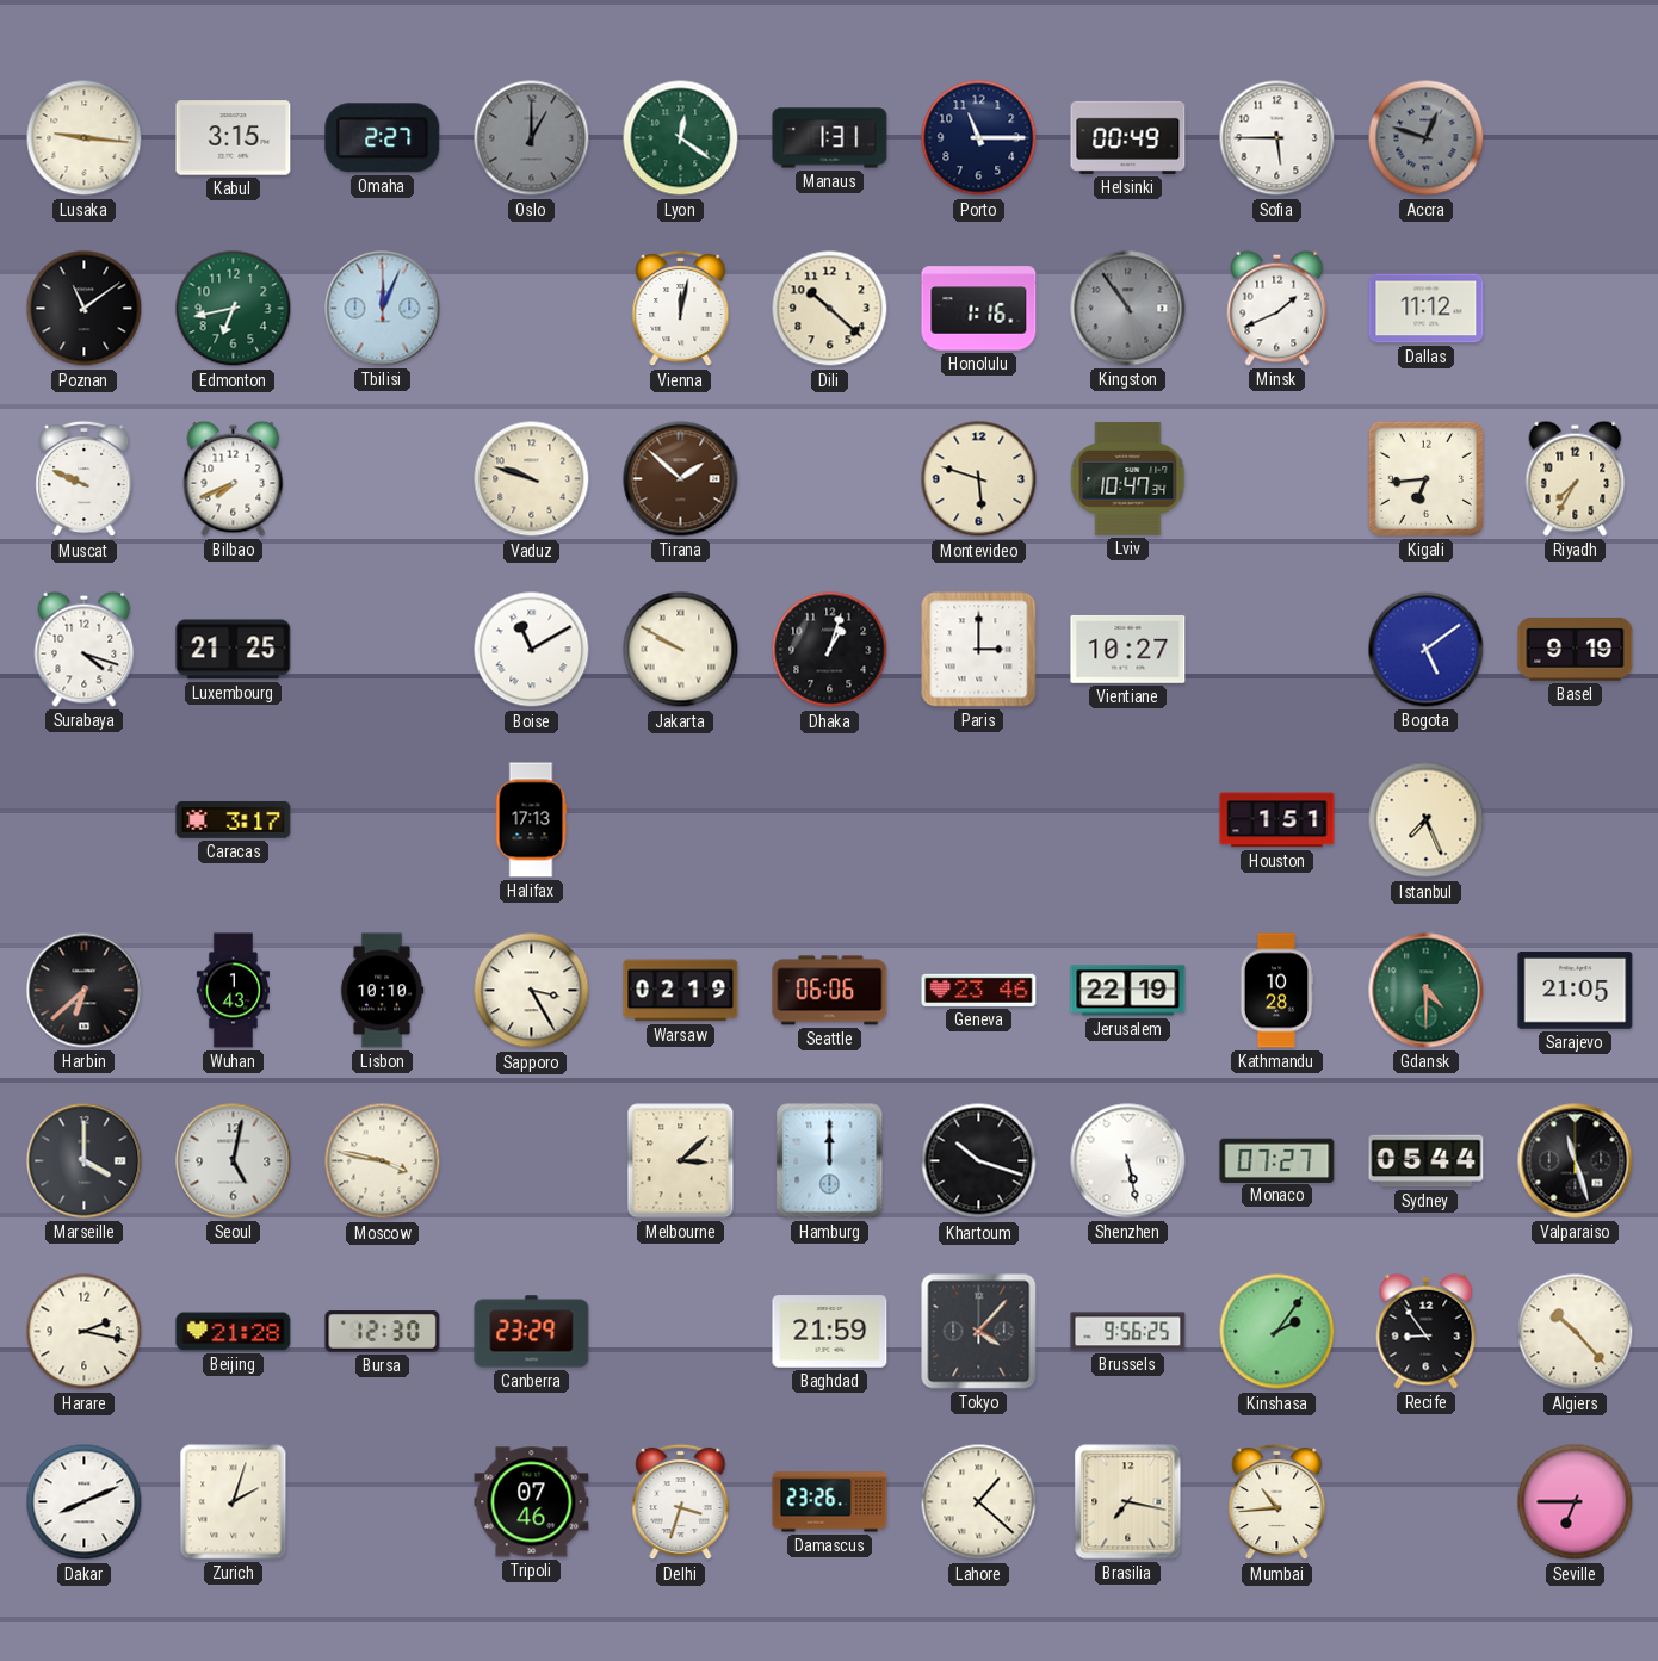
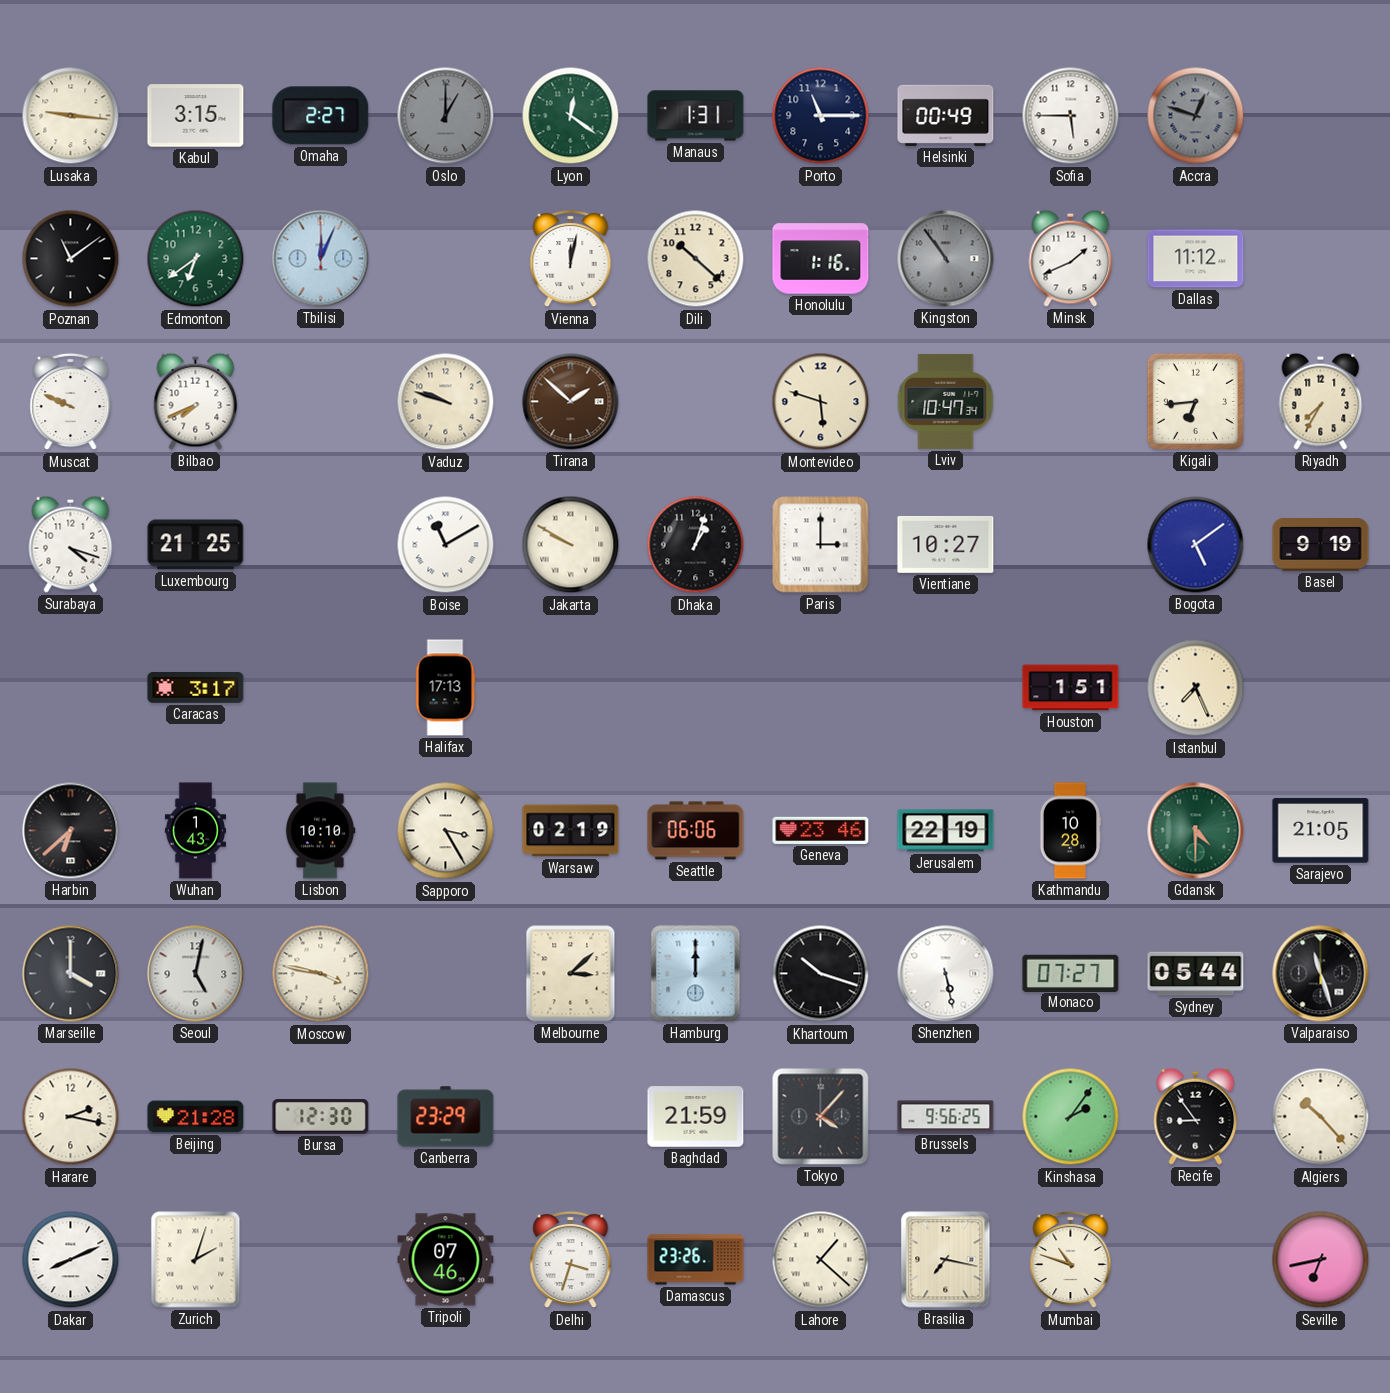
Edmonton: 6:43 -> 6:39
Mumbai: 10:44 -> 10:48
Seville: 6:45 -> 6:43
